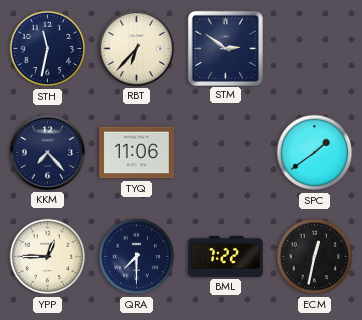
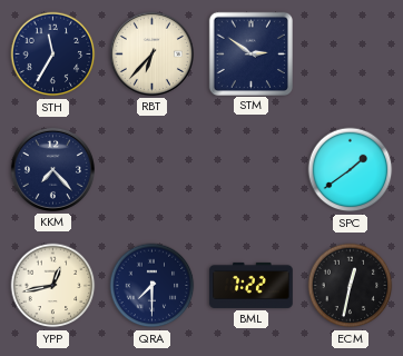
STH: 11:32 -> 11:35
TYQ: 11:06 -> none
YPP: 12:45 -> 12:43
